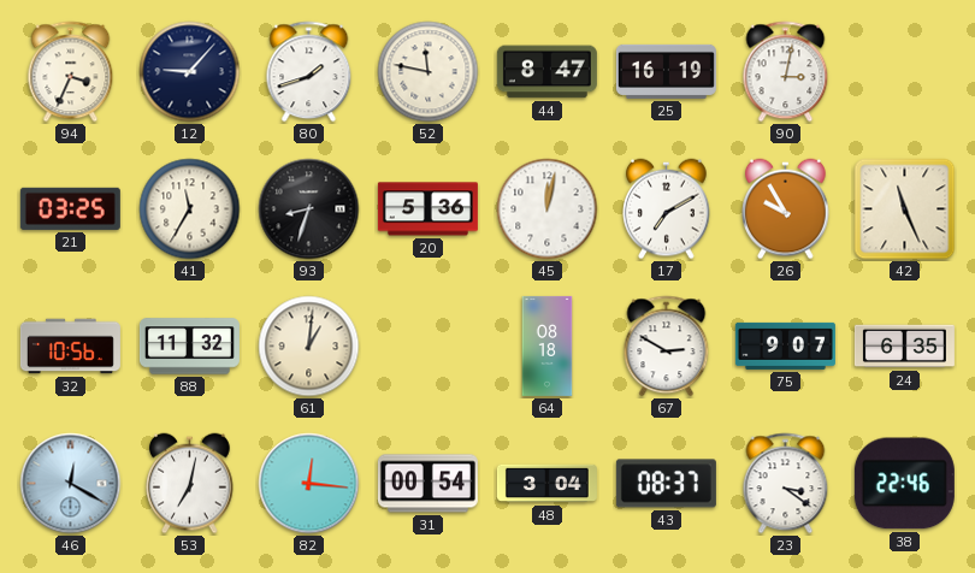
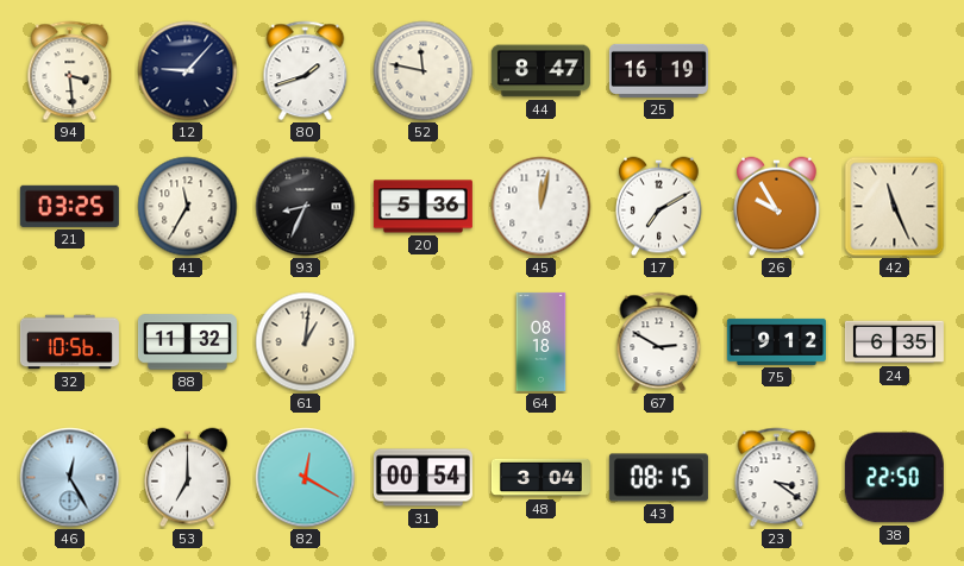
94: 3:34 -> 3:29
90: 3:02 -> none
93: 8:33 -> 8:34
75: 9:07 -> 9:12
46: 12:20 -> 12:25
53: 7:02 -> 7:00
82: 12:16 -> 12:20
43: 08:37 -> 08:15
38: 22:46 -> 22:50
